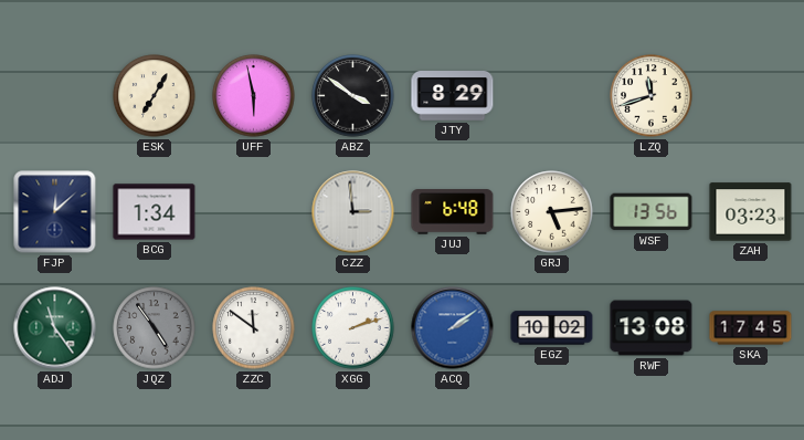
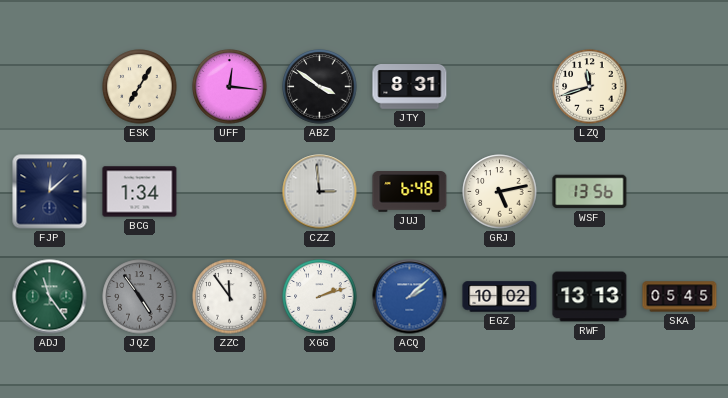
UFF: 5:58 -> 12:16
JTY: 8:29 -> 8:31
GRJ: 5:14 -> 5:13
ZAH: 03:23 -> none
ZZC: 11:51 -> 11:54
ACQ: 2:09 -> 2:08
RWF: 13:08 -> 13:13
SKA: 17:45 -> 05:45
